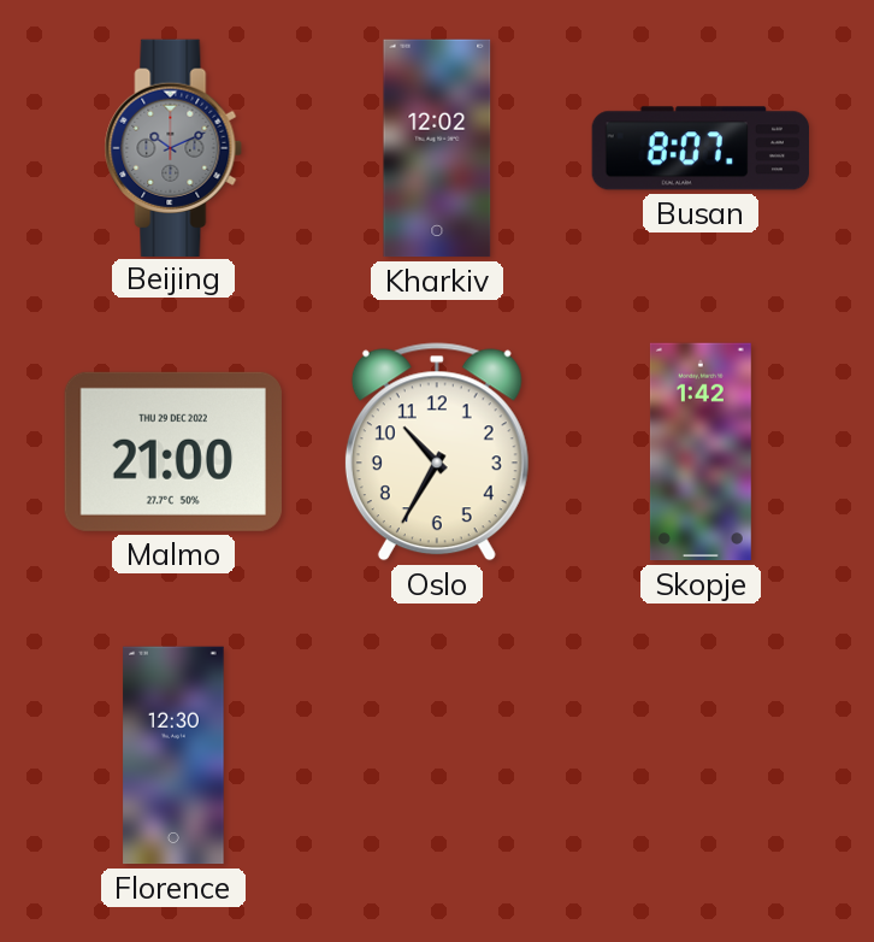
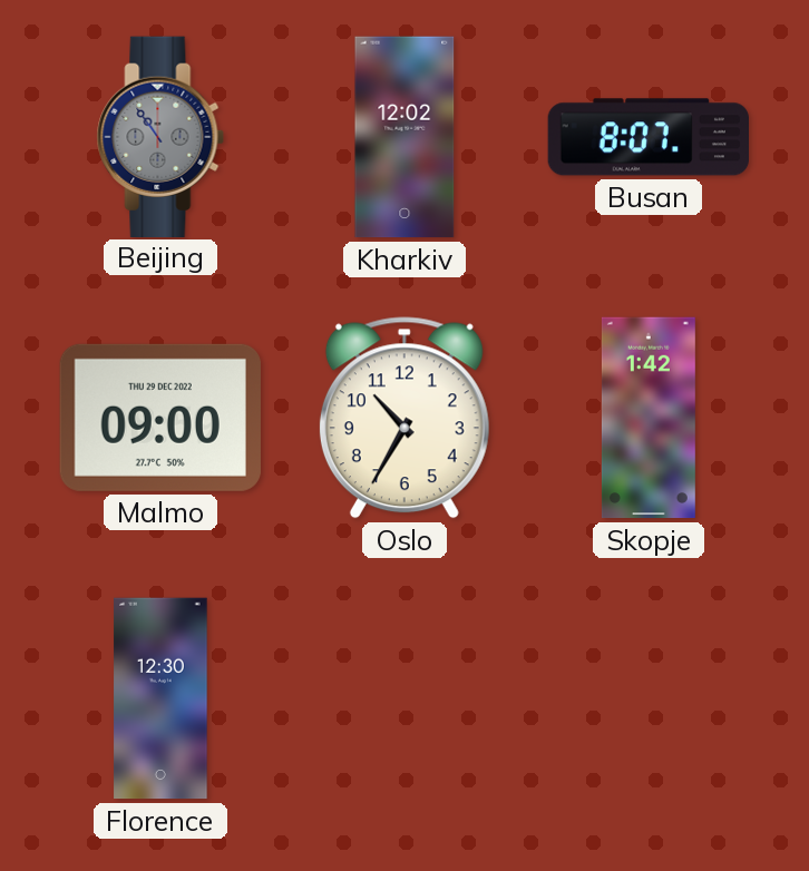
Beijing: 10:11 -> 10:54
Malmo: 21:00 -> 09:00
